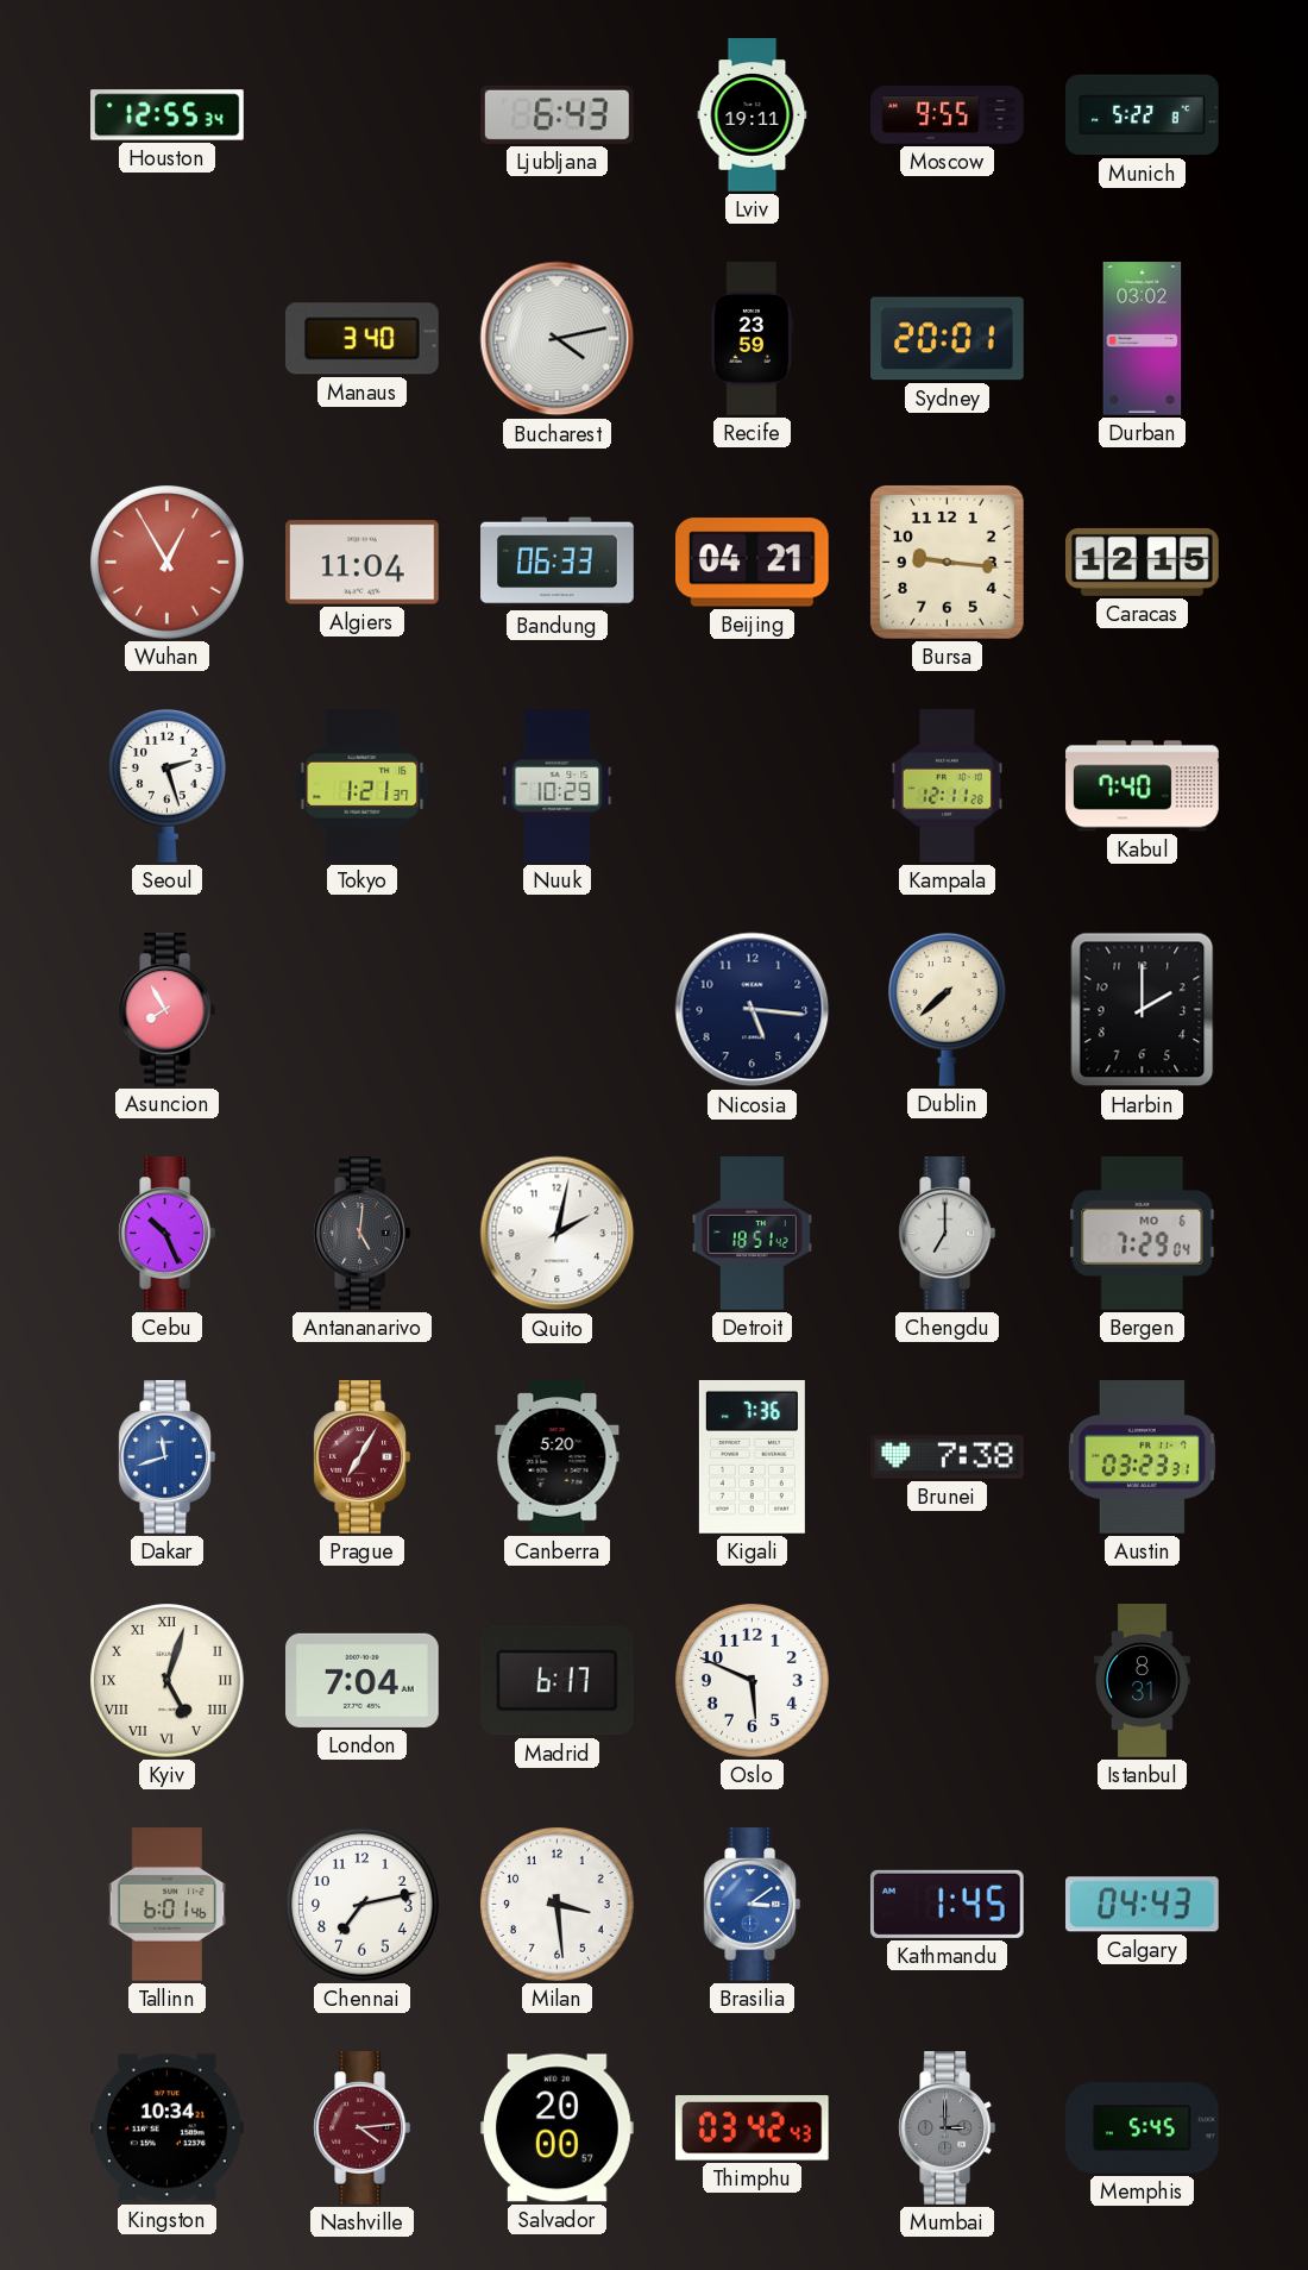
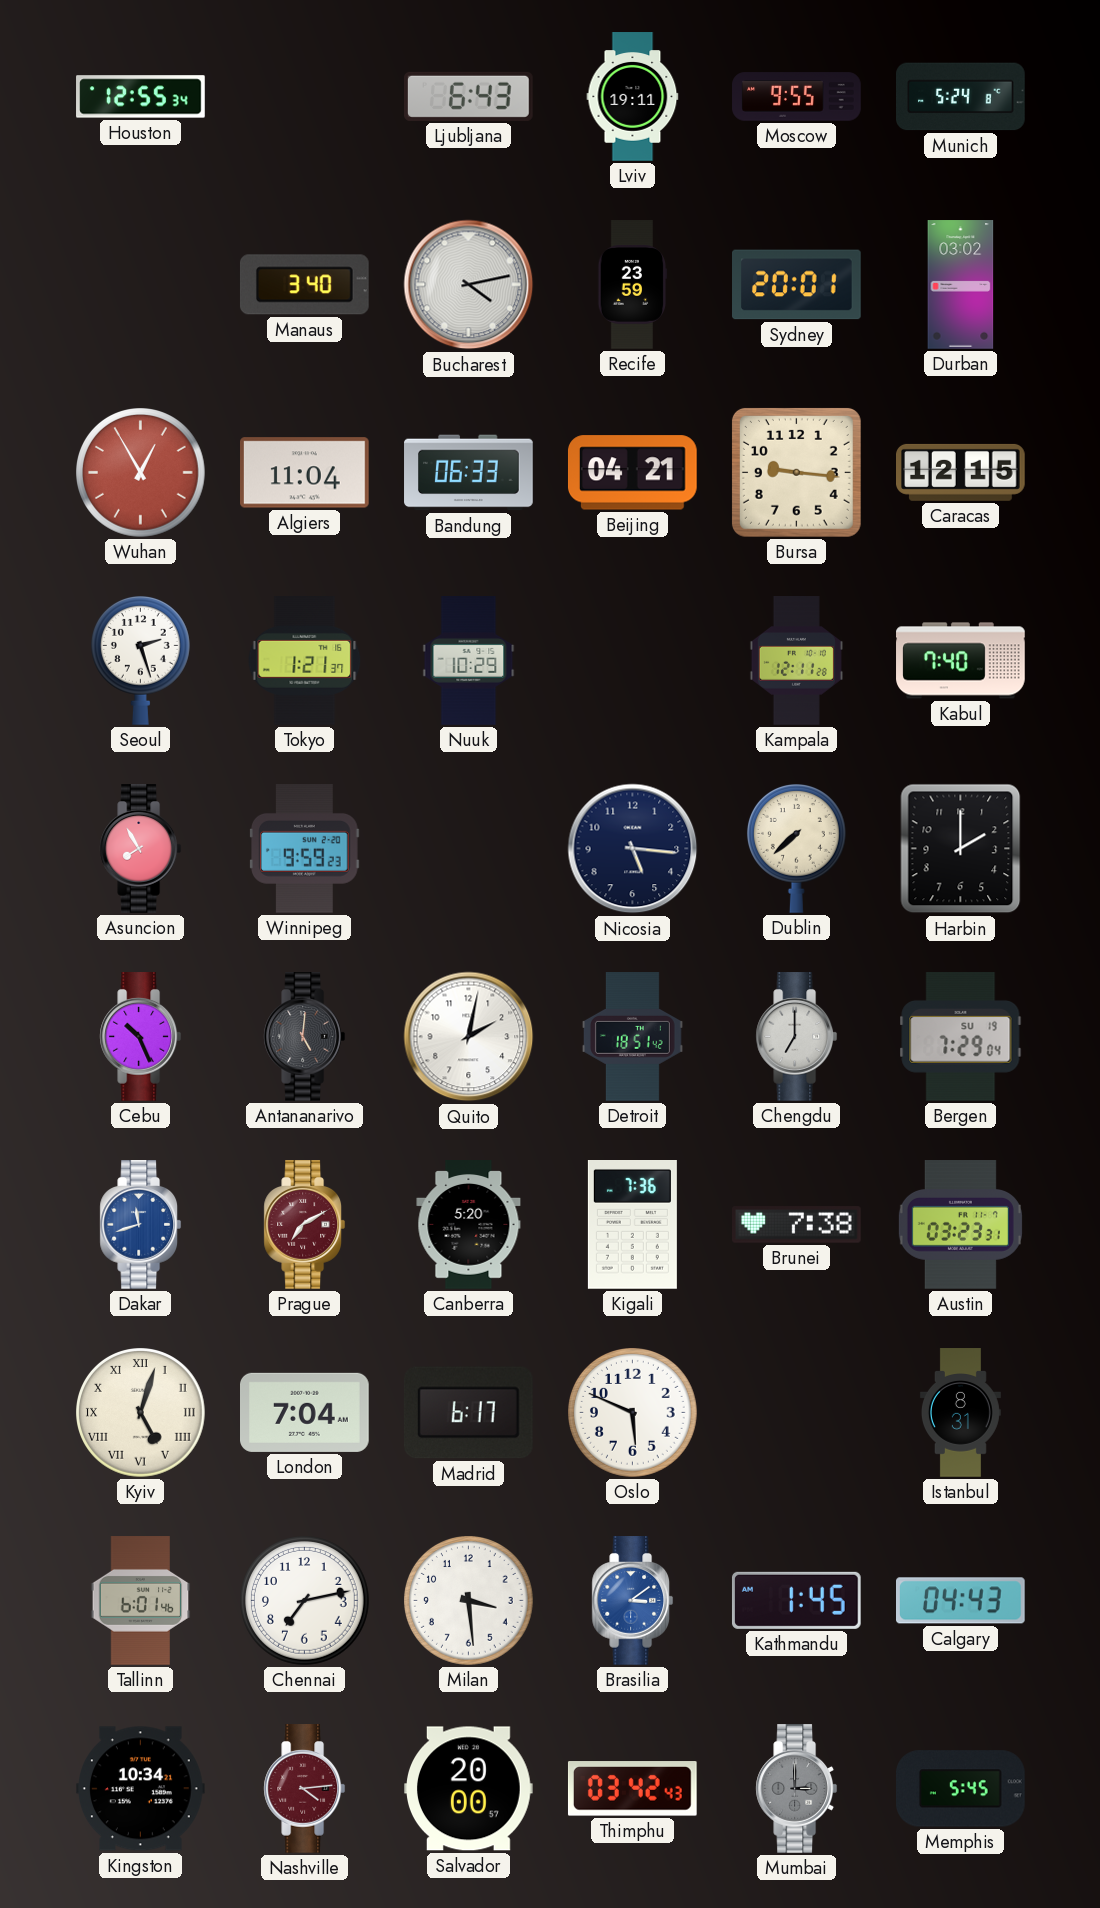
Munich: 5:22 -> 5:24
Winnipeg: none -> 9:59
Bergen date: MO 6 -> SU 19
Prague: 7:05 -> 7:10
